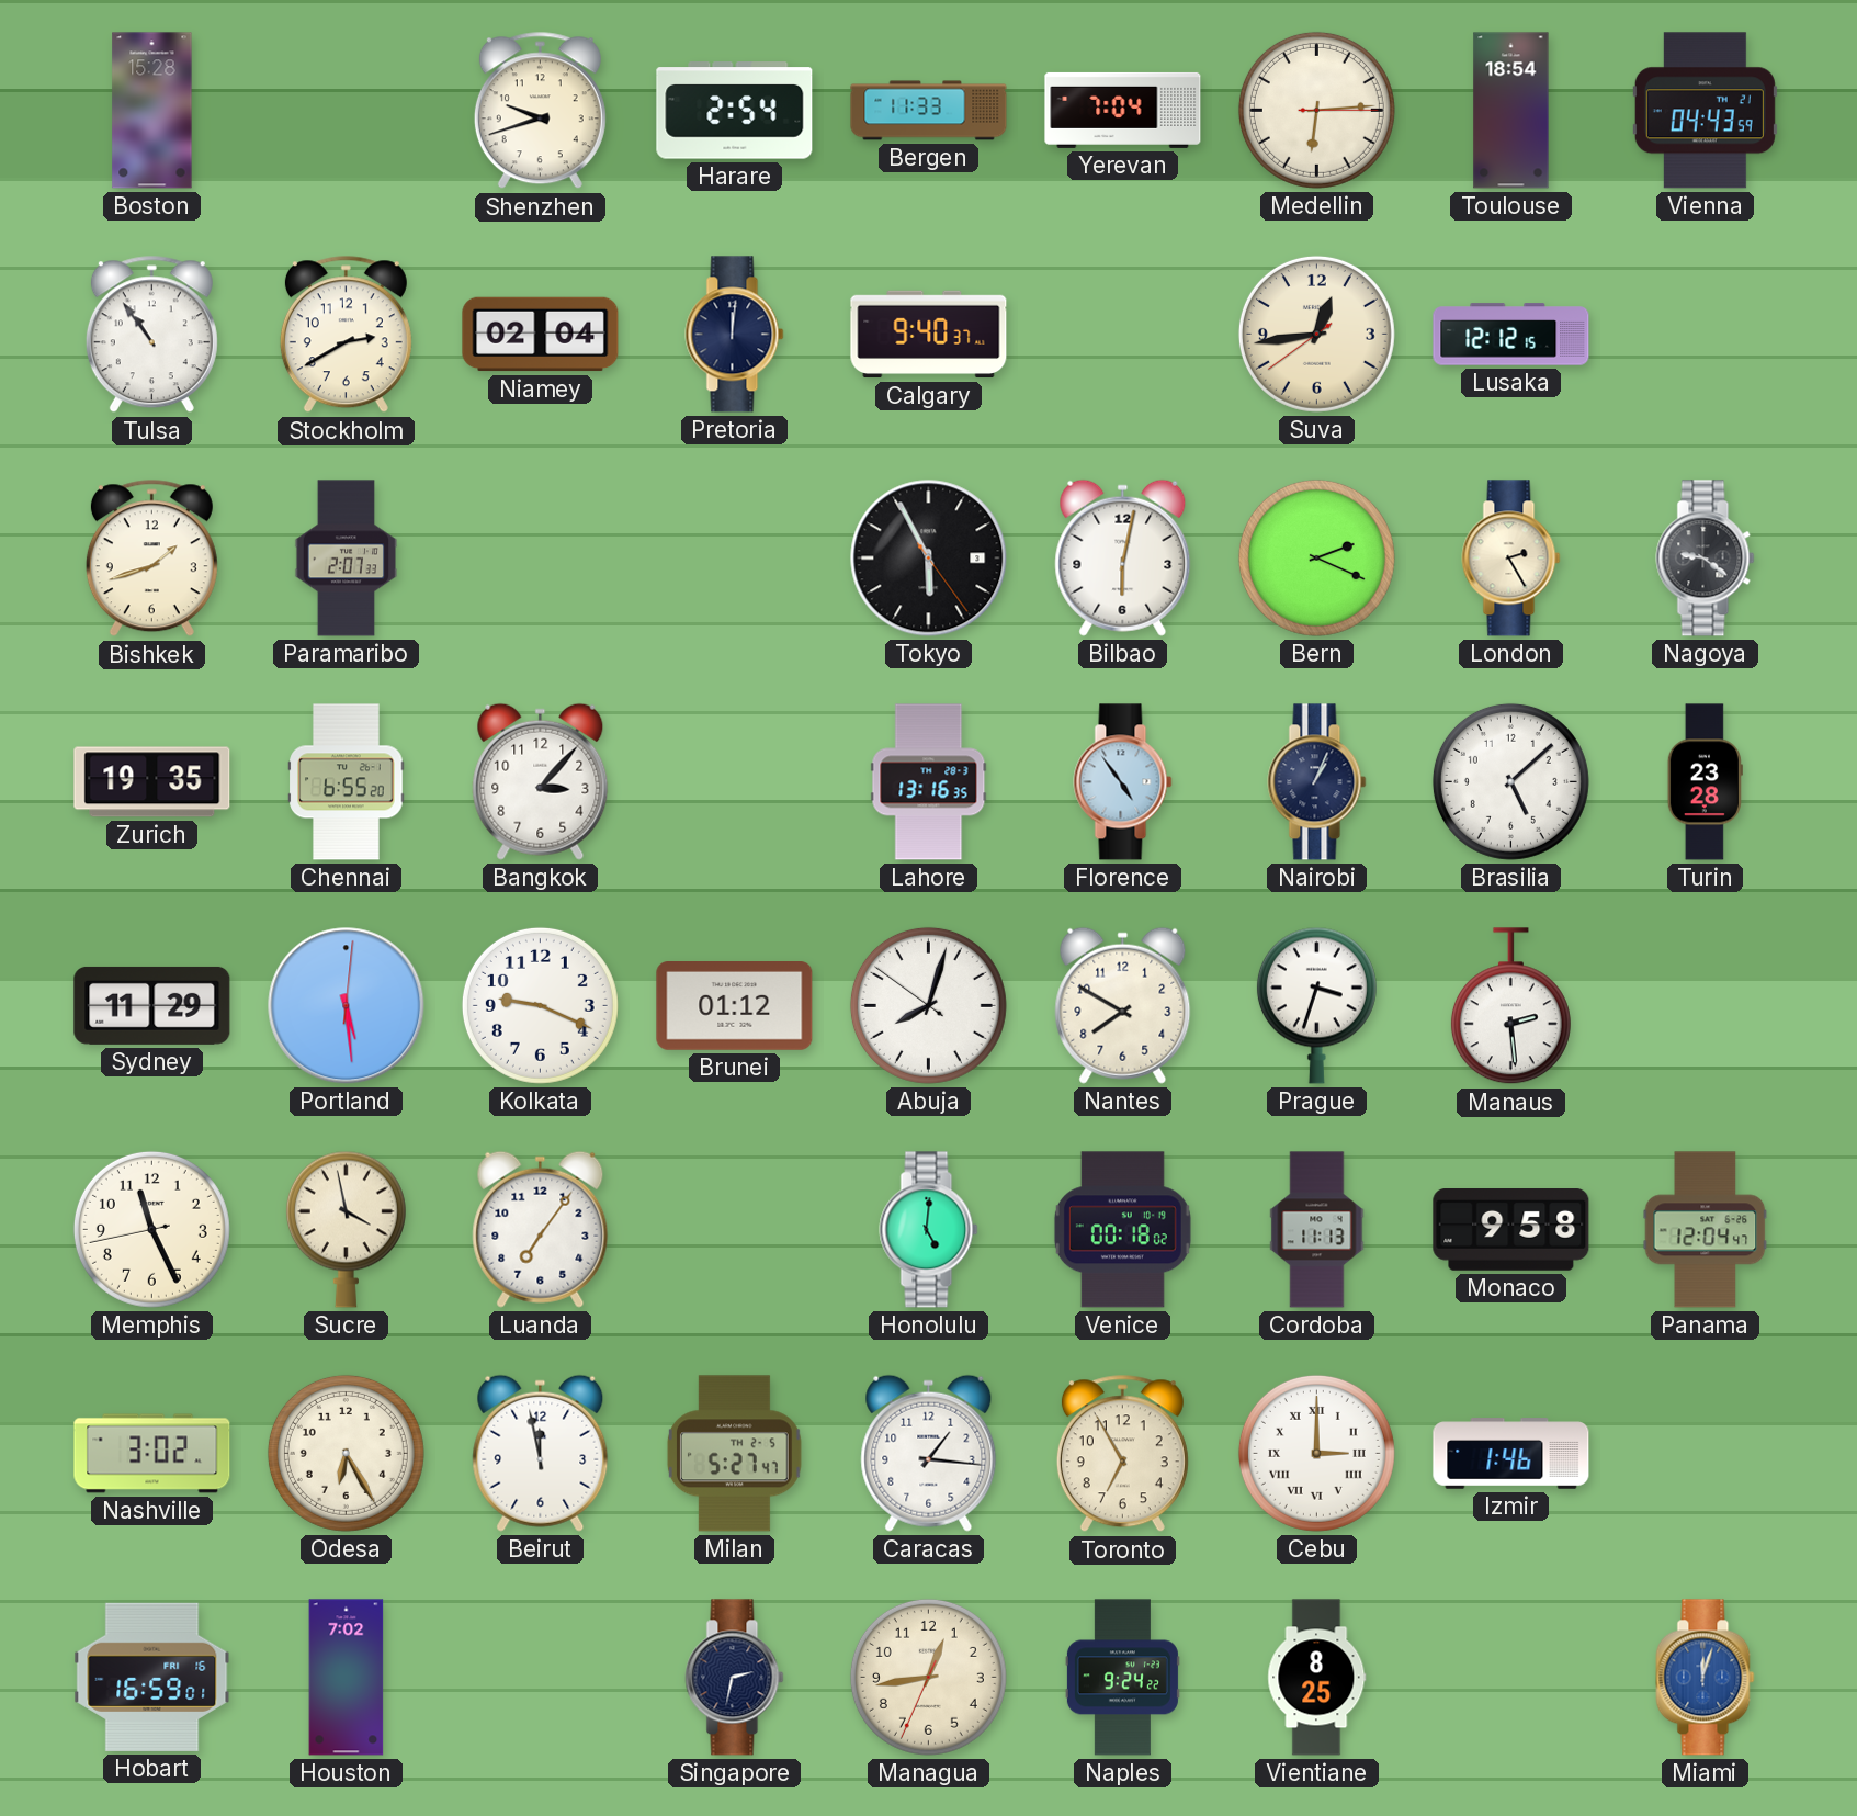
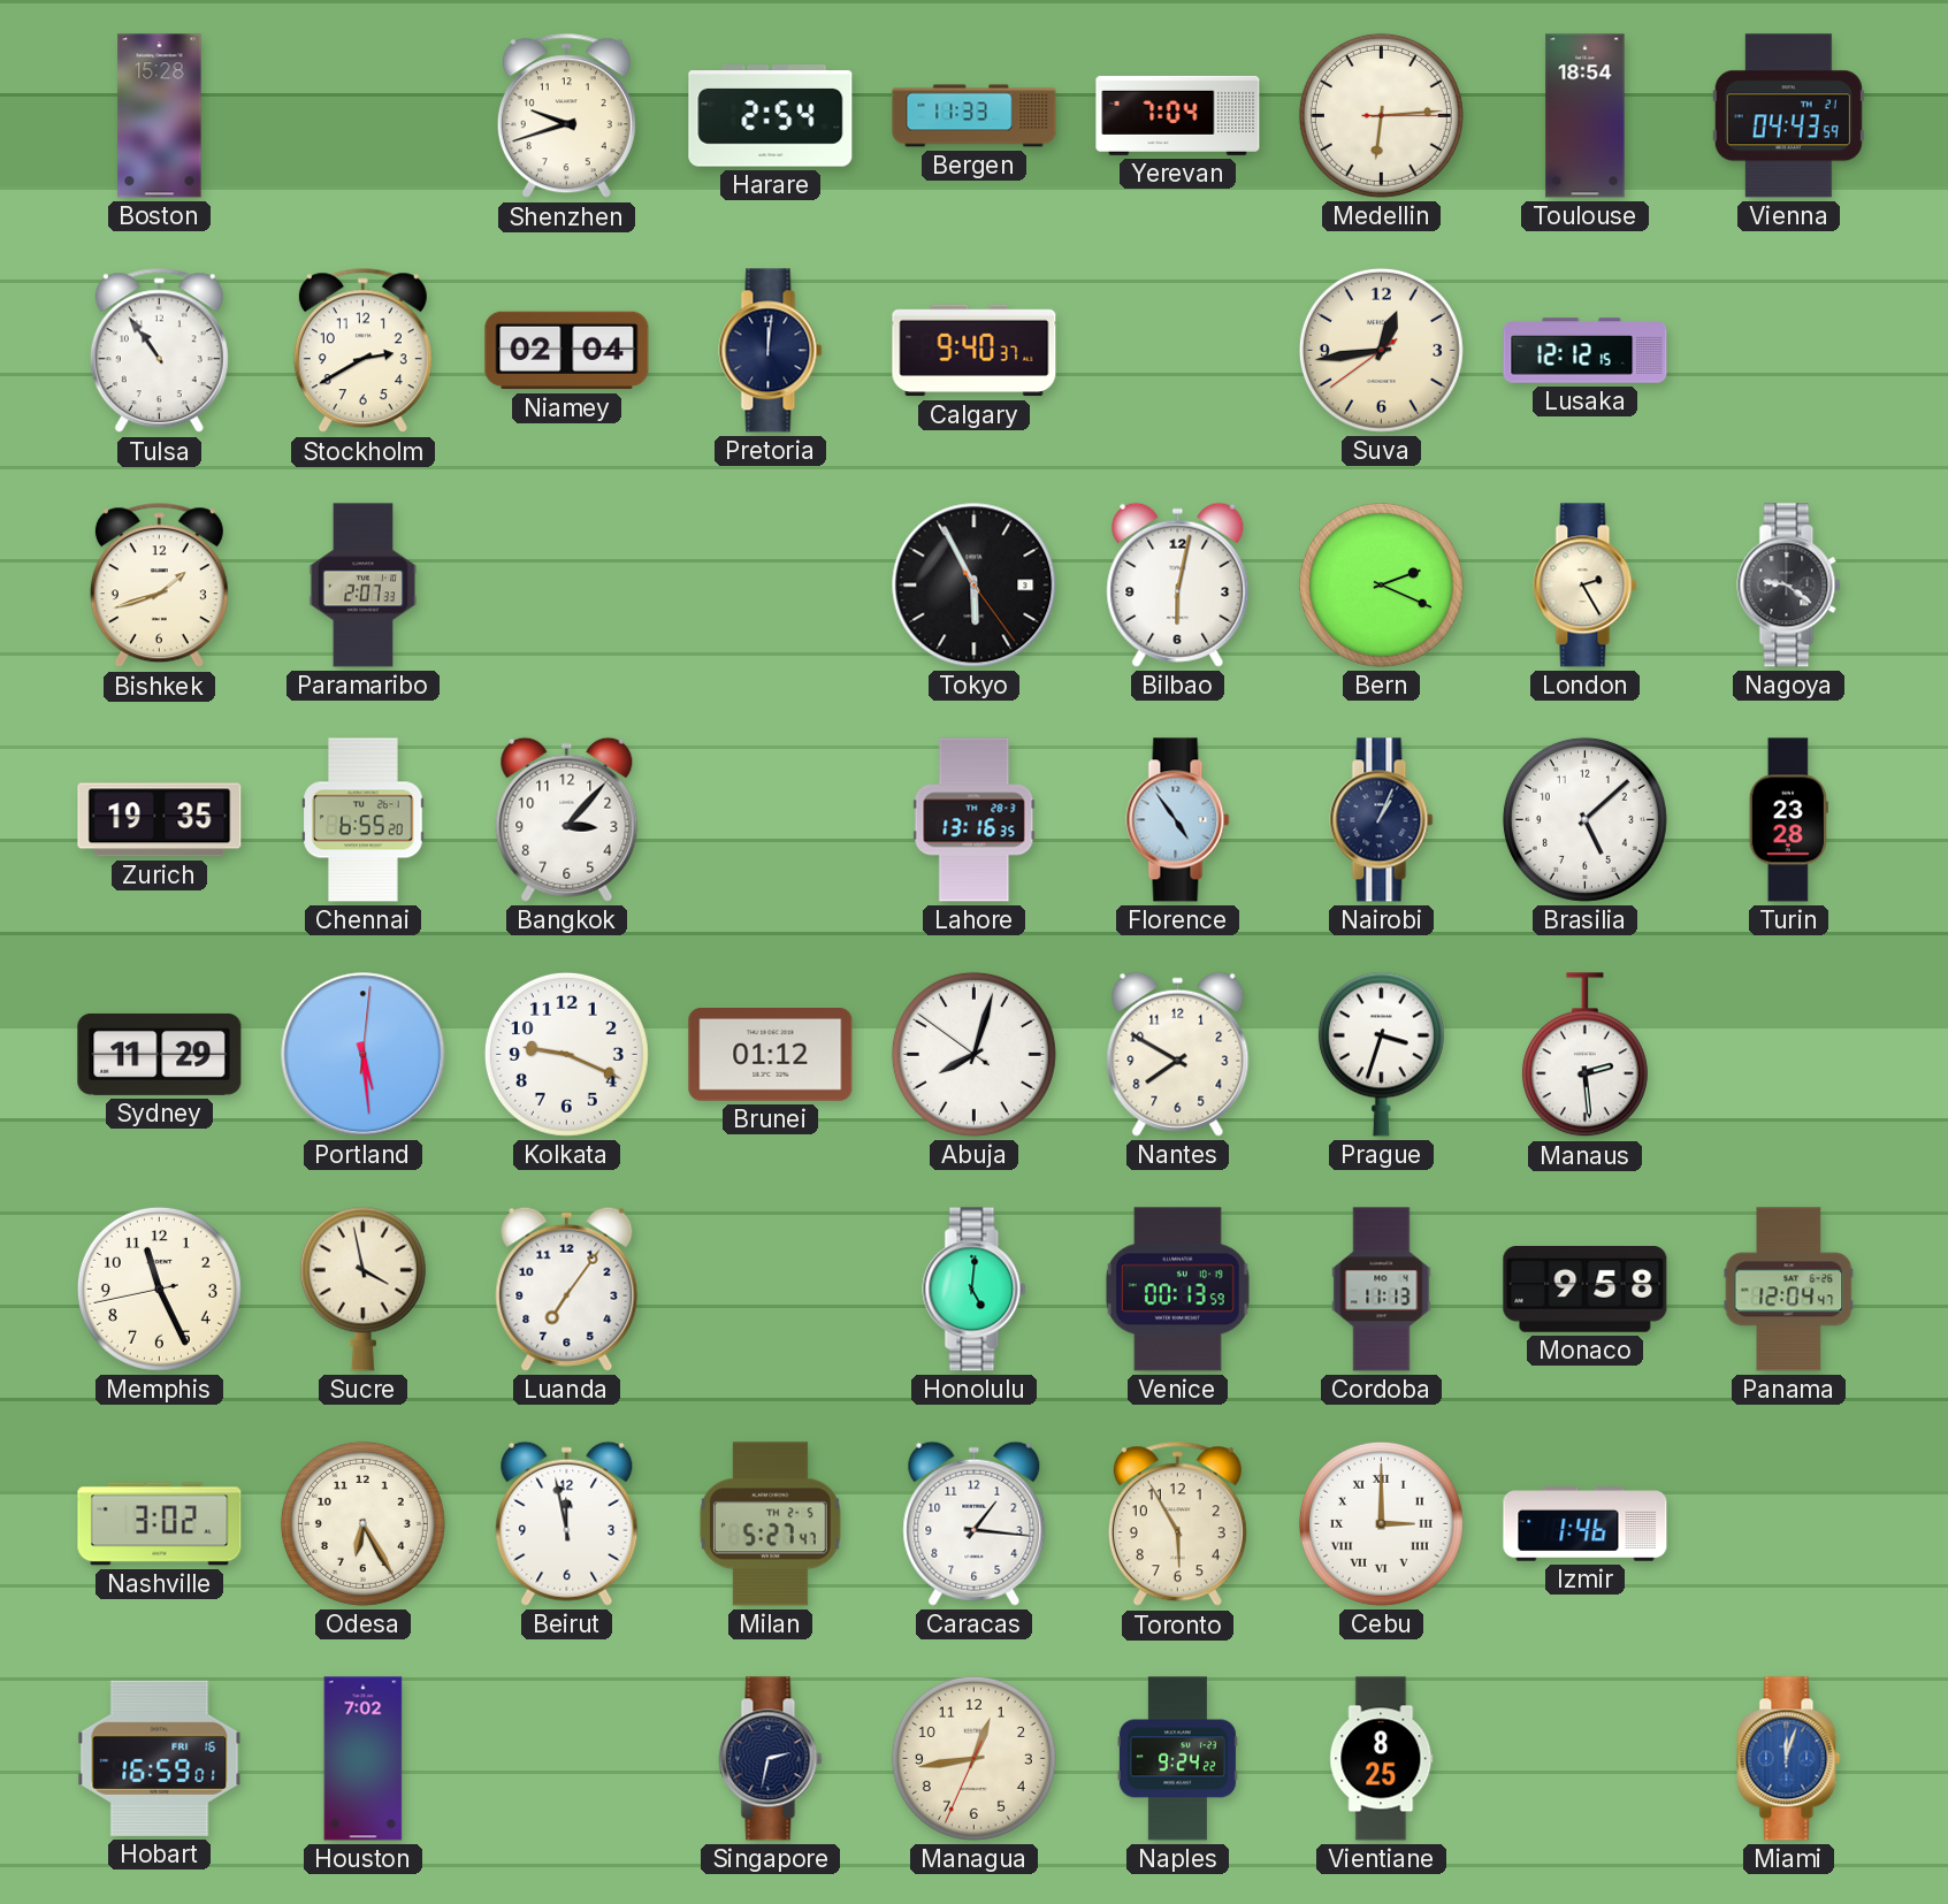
Venice: 00:18 -> 00:13
Toronto: 6:55 -> 5:55
